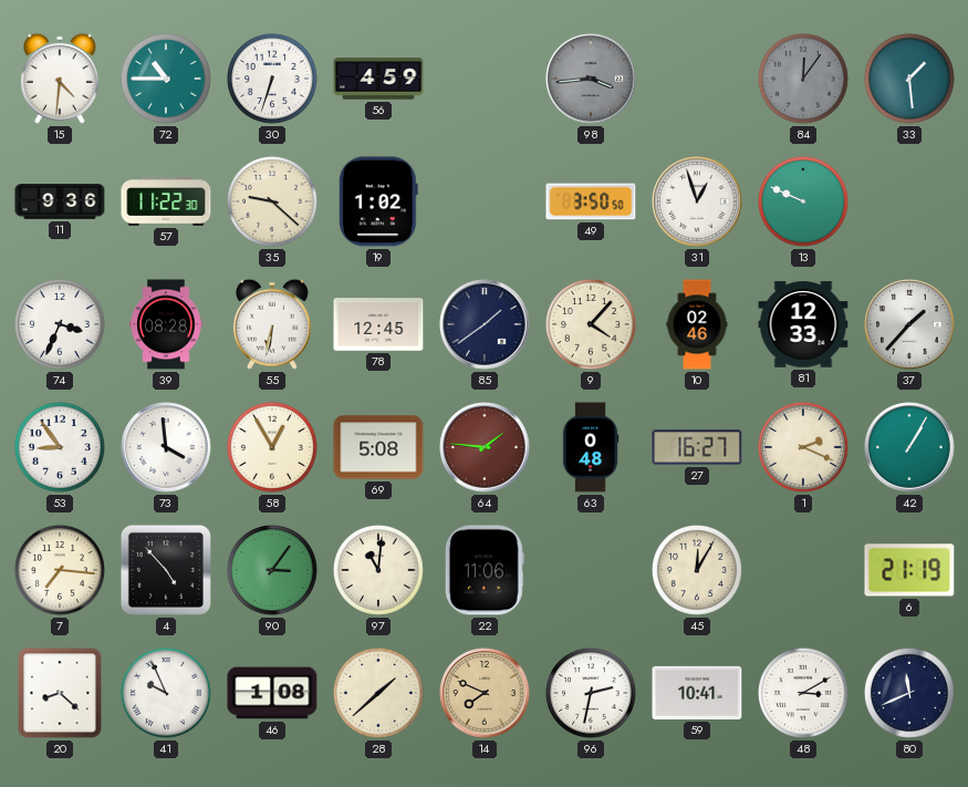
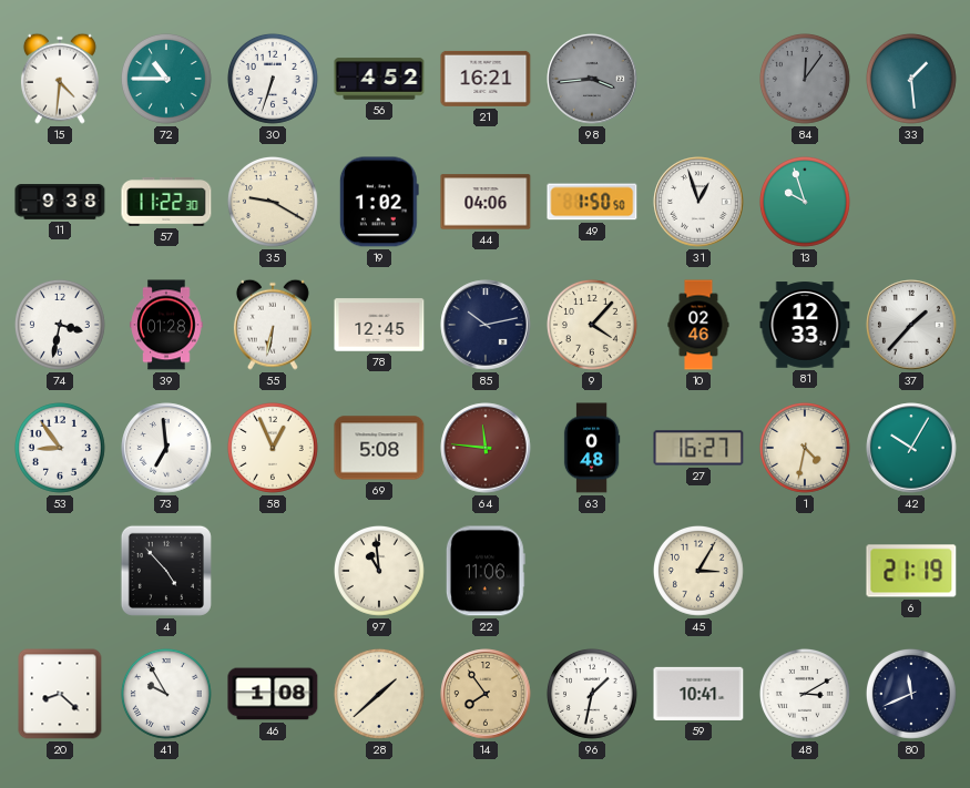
56: 4:59 -> 4:52
21: none -> 16:21
11: 9:36 -> 9:38
35: 9:22 -> 9:20
44: none -> 04:06
49: 3:50 -> 1:50
13: 9:49 -> 9:57
74: 3:34 -> 3:32
39: 08:28 -> 01:28
85: 1:39 -> 10:13
73: 3:59 -> 6:59
58: 12:55 -> 12:56
64: 1:46 -> 11:46
1: 2:19 -> 4:32
42: 1:05 -> 10:05
7: 7:16 -> none
90: 3:06 -> none
97: 11:01 -> 10:59
45: 12:05 -> 3:05
41: 9:56 -> 9:55
14: 7:49 -> 7:54
96: 2:32 -> 1:32
